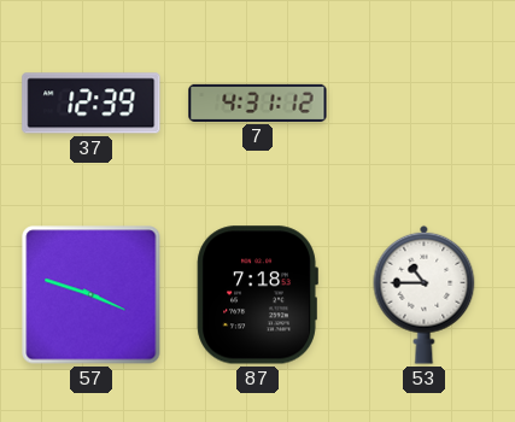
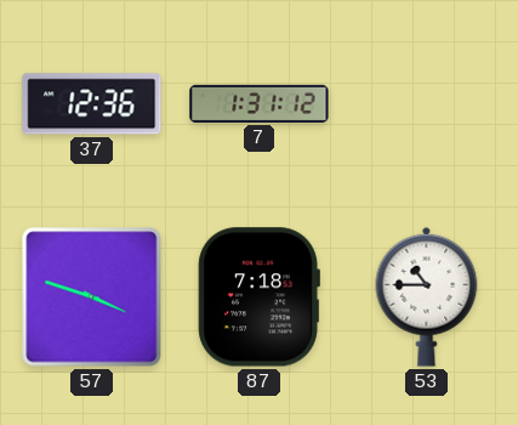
37: 12:39 -> 12:36
7: 4:31 -> 1:31
